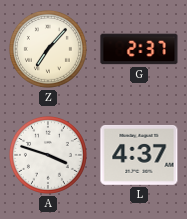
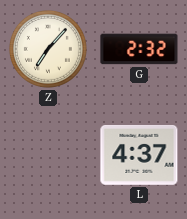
G: 2:37 -> 2:32
A: 3:48 -> none
